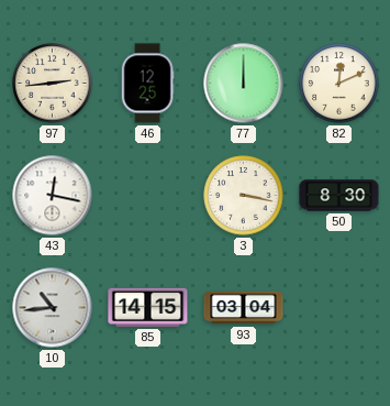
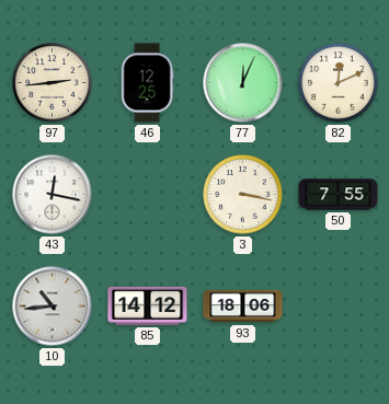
77: 12:00 -> 12:04
50: 8:30 -> 7:55
85: 14:15 -> 14:12
93: 03:04 -> 18:06
